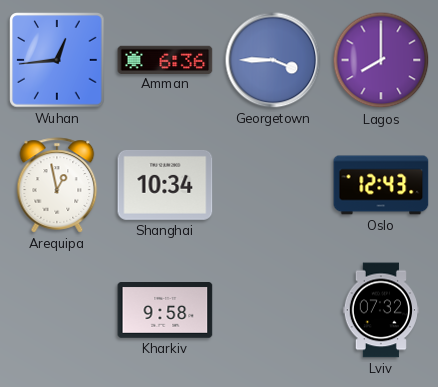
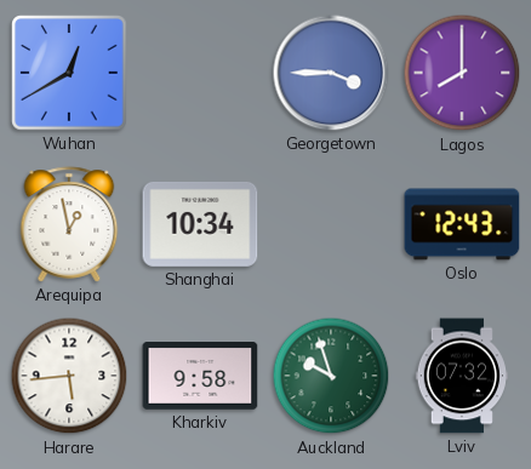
Wuhan: 12:44 -> 12:40
Amman: 6:36 -> none
Harare: none -> 5:44
Auckland: none -> 9:57
